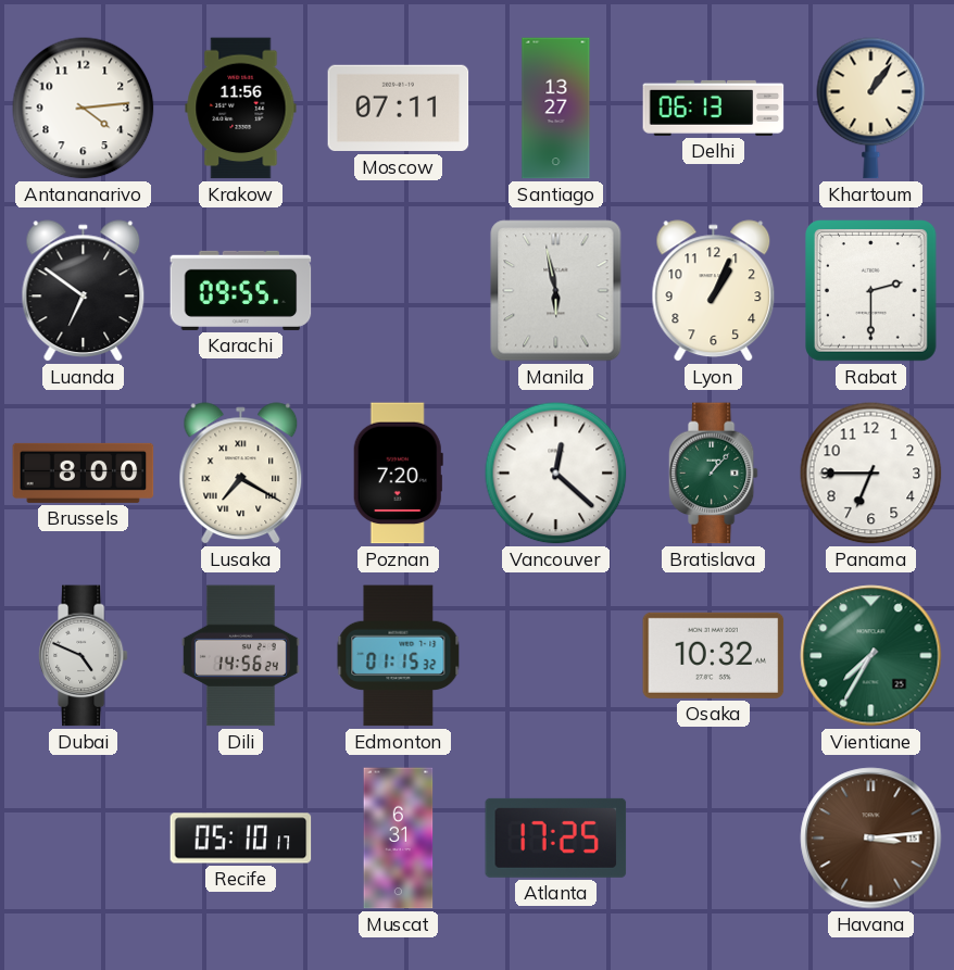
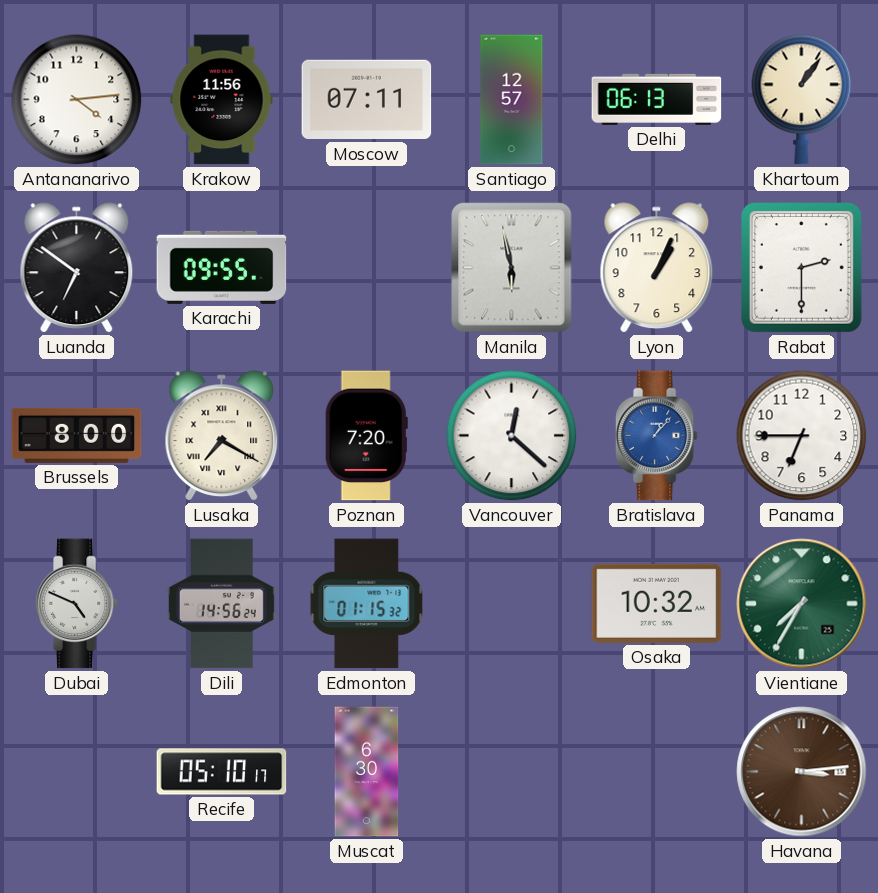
Santiago: 13:27 -> 12:57
Bratislava dial: green -> blue
Muscat: 6:31 -> 6:30
Atlanta: 17:25 -> none
